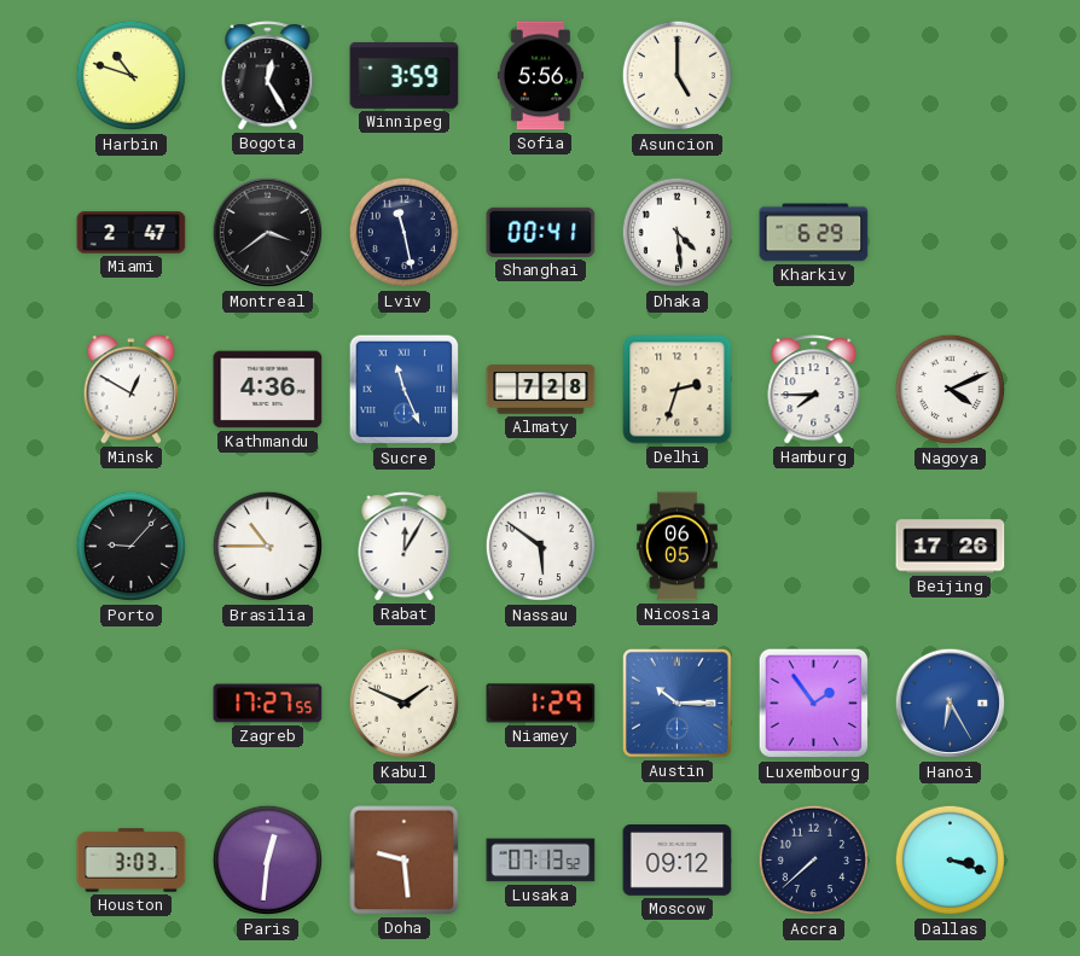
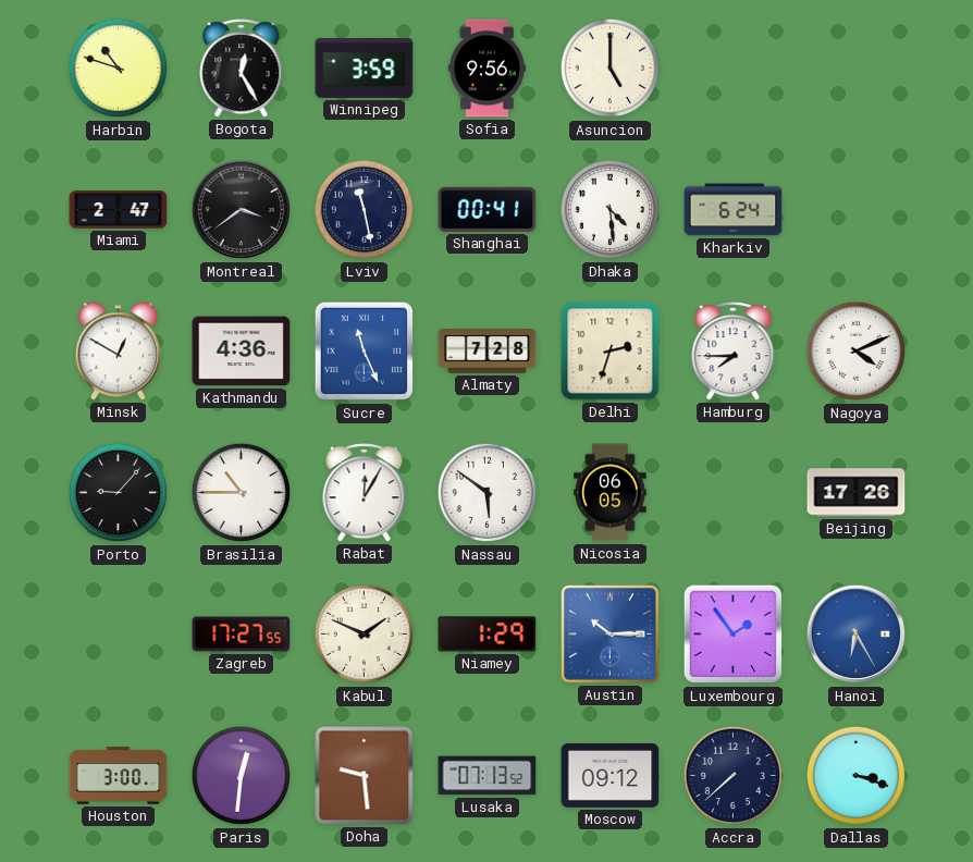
Sofia: 5:56 -> 9:56
Kharkiv: 6:29 -> 6:24
Houston: 3:03 -> 3:00
